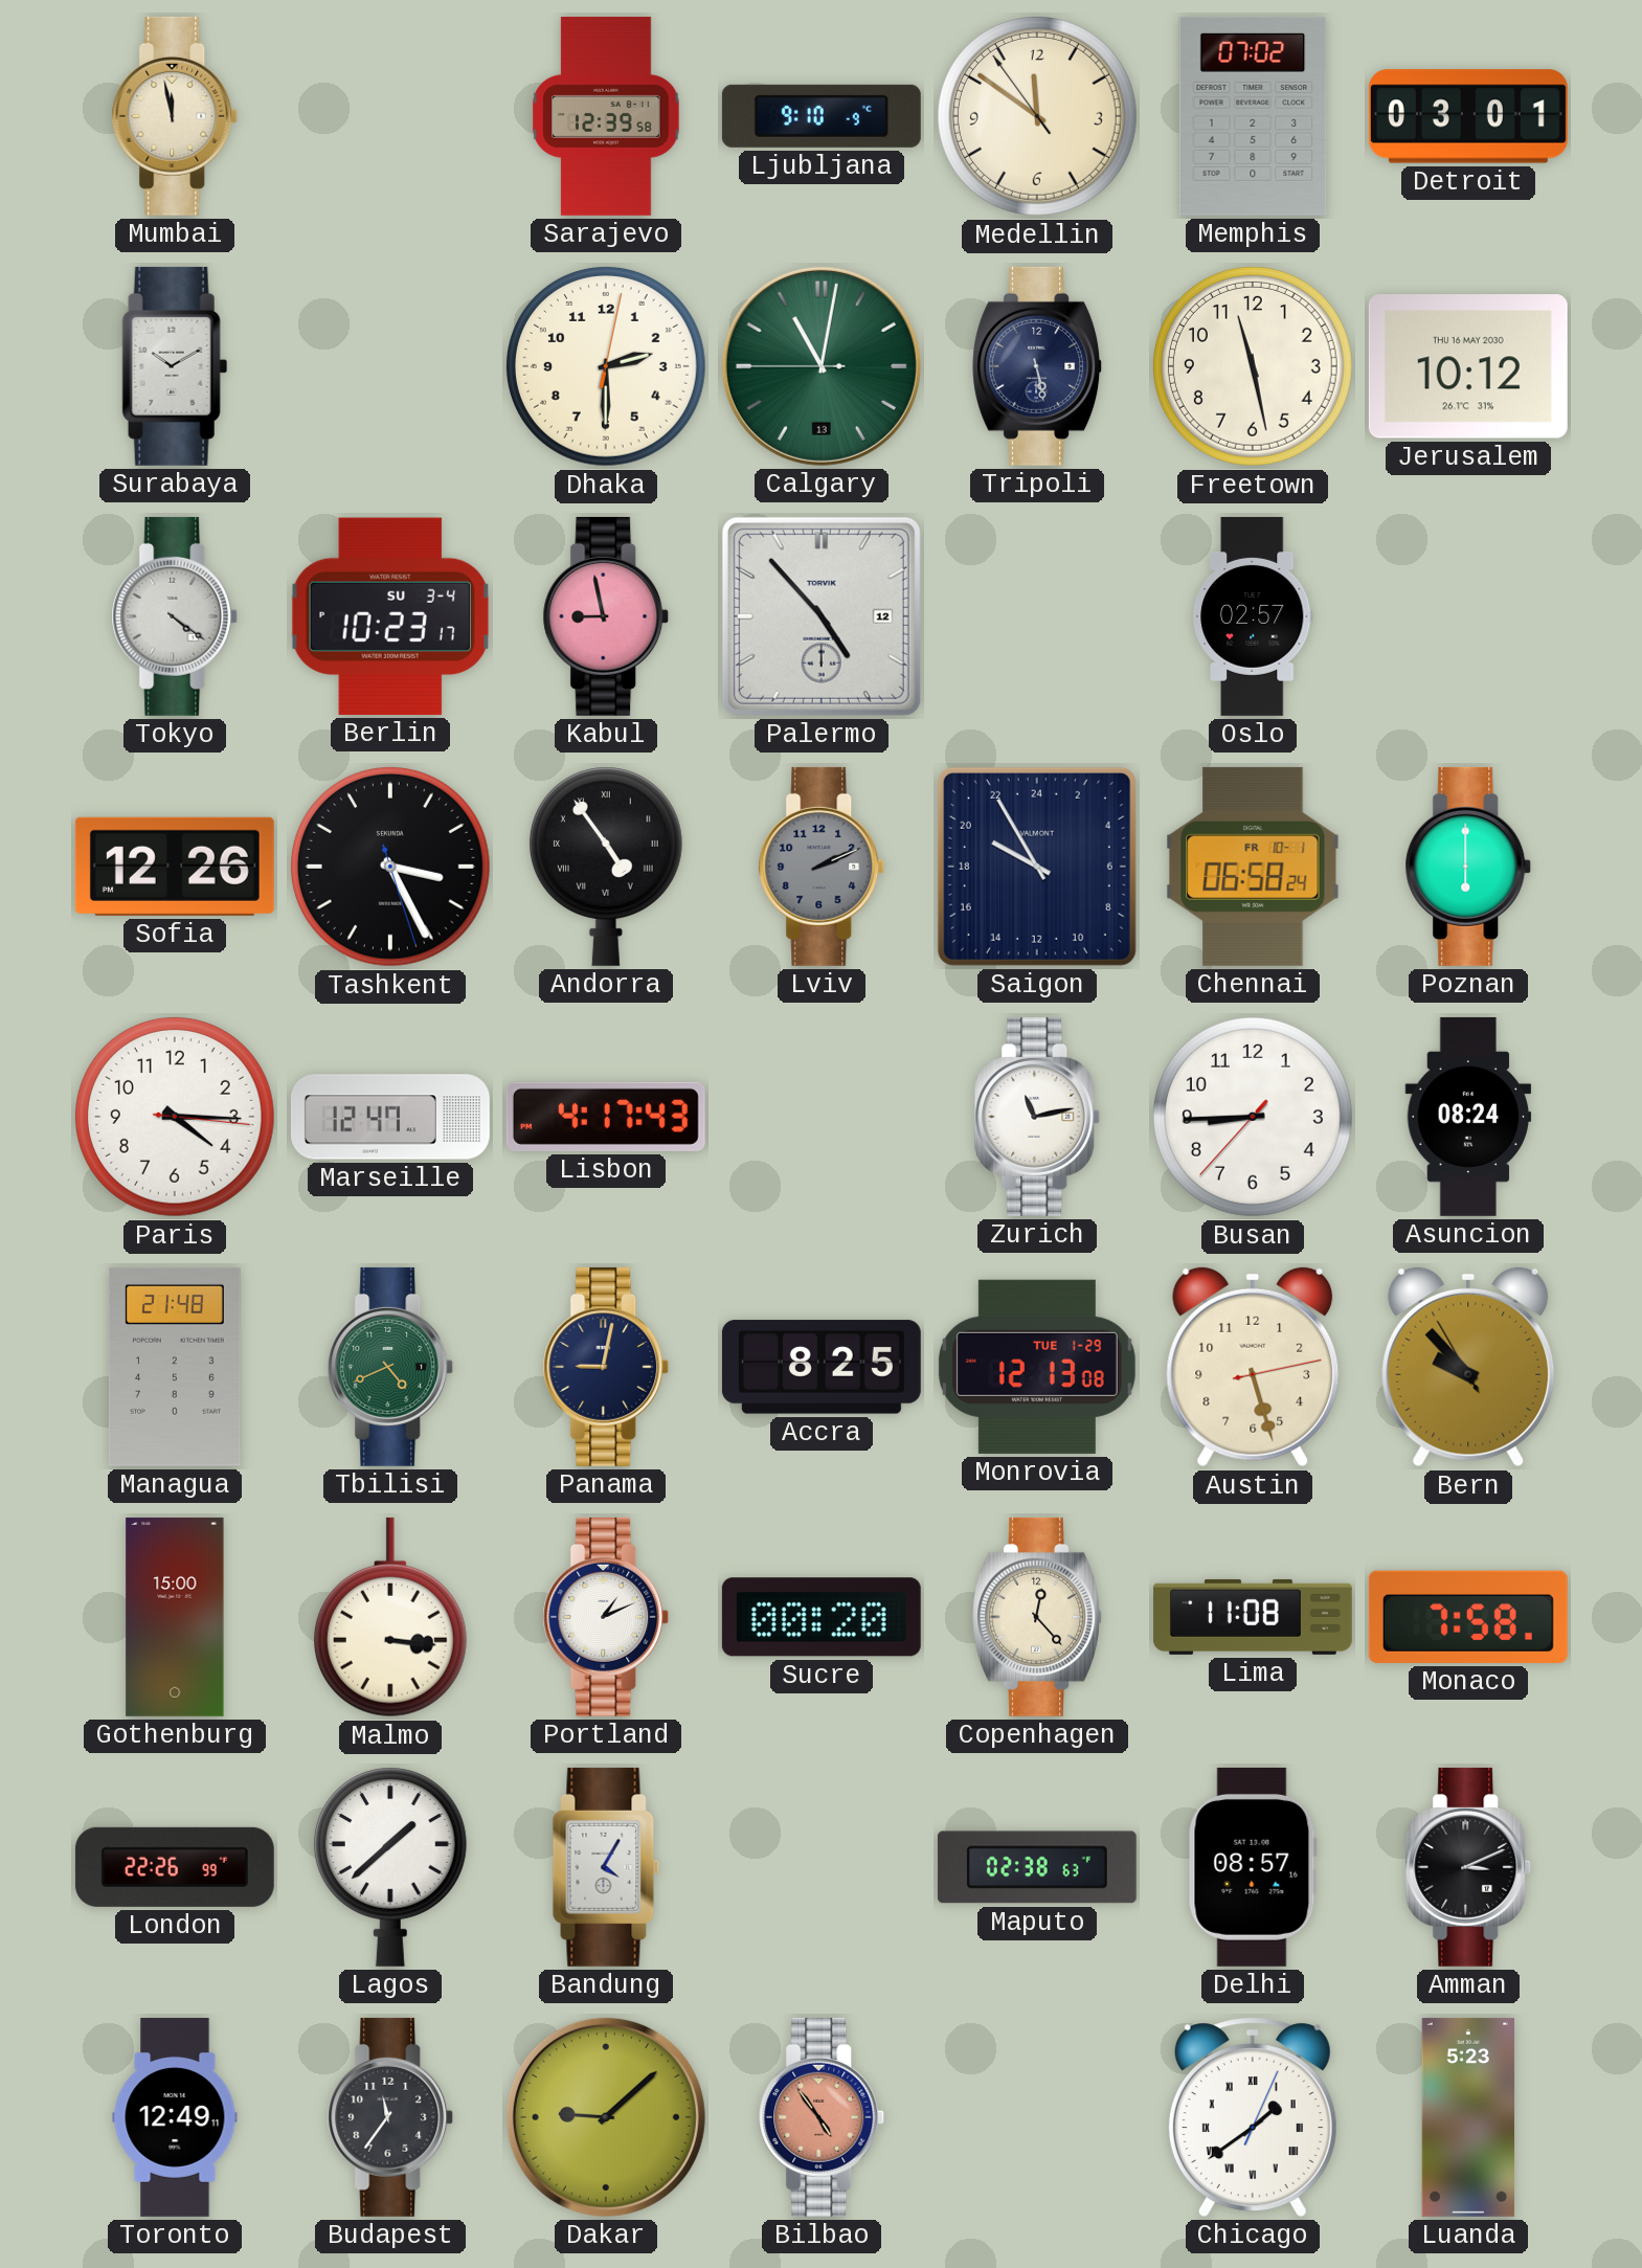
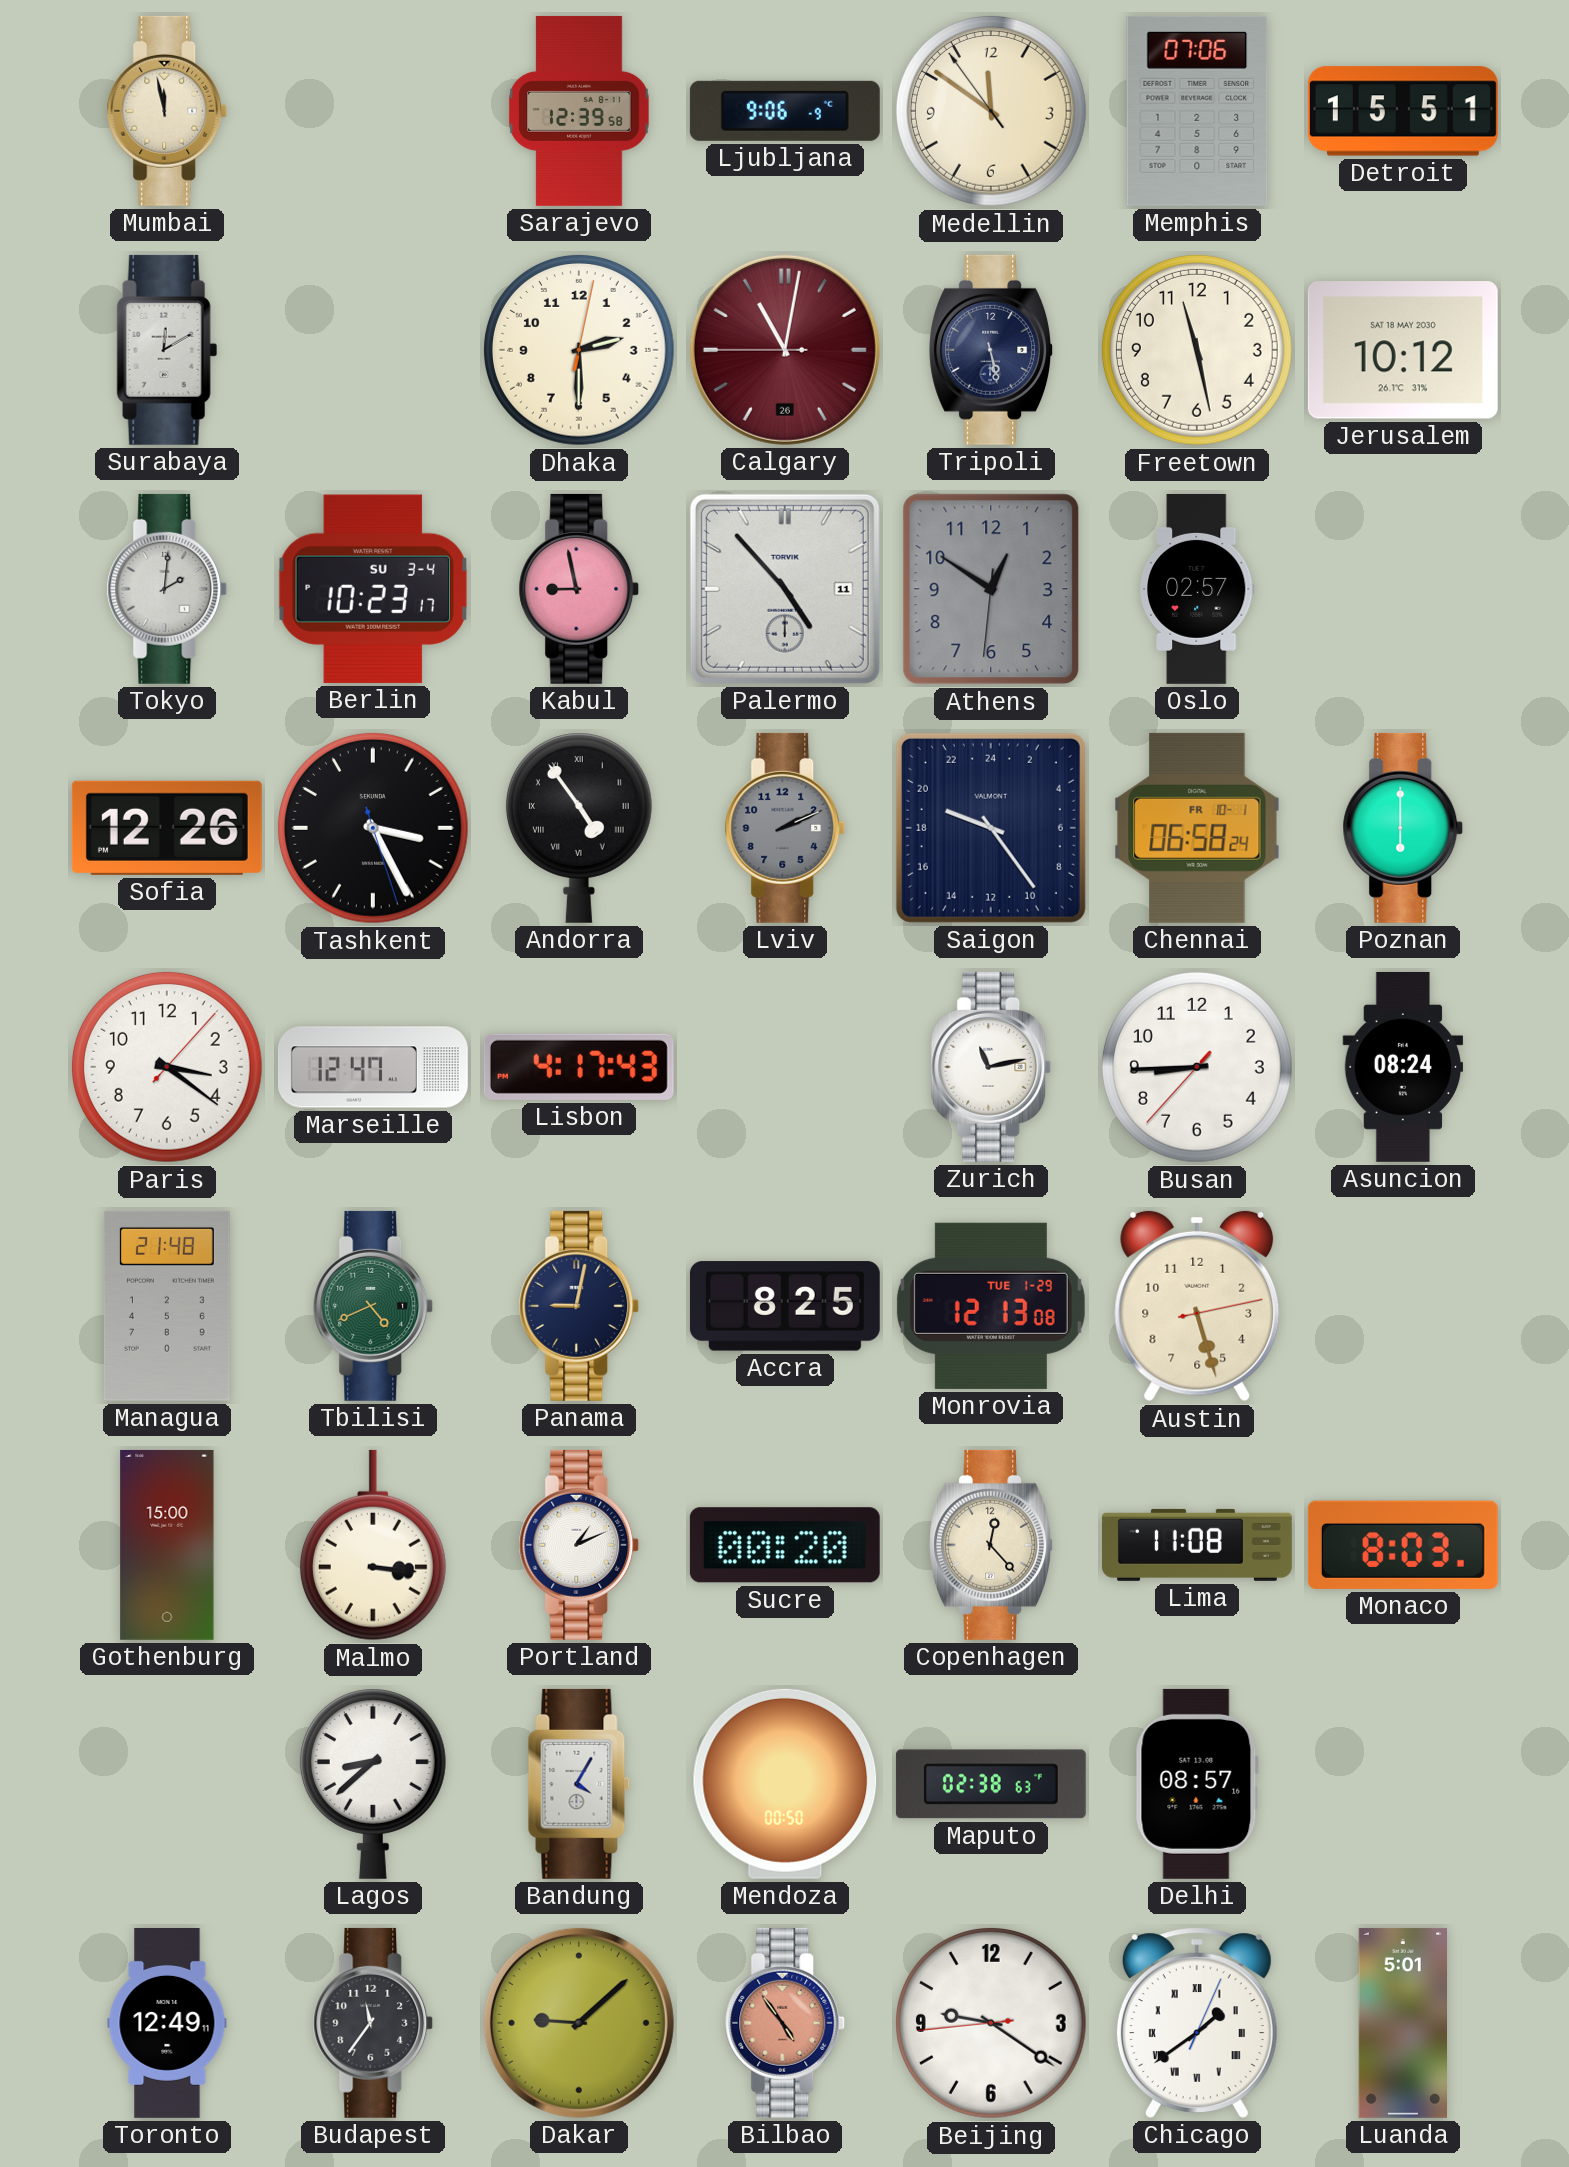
Ljubljana: 9:10 -> 9:06
Memphis: 07:02 -> 07:06
Detroit: 03:01 -> 15:51
Surabaya: 10:10 -> 12:10
Calgary date: 13 -> 26
Calgary dial: green -> burgundy
Jerusalem date: THU 16 MAY 2030 -> SAT 18 MAY 2030
Tokyo: 4:21 -> 2:01
Palermo date: 12 -> 11
Athens: none -> 12:50
Saigon: 19:55 -> 19:24
Paris: 4:15 -> 3:21
Bern: 9:52 -> none
Monaco: 7:58 -> 8:03
London: 22:26 -> none
Lagos: 1:38 -> 8:38
Mendoza: none -> 00:50
Amman: 3:11 -> none
Beijing: none -> 9:20
Luanda: 5:23 -> 5:01
